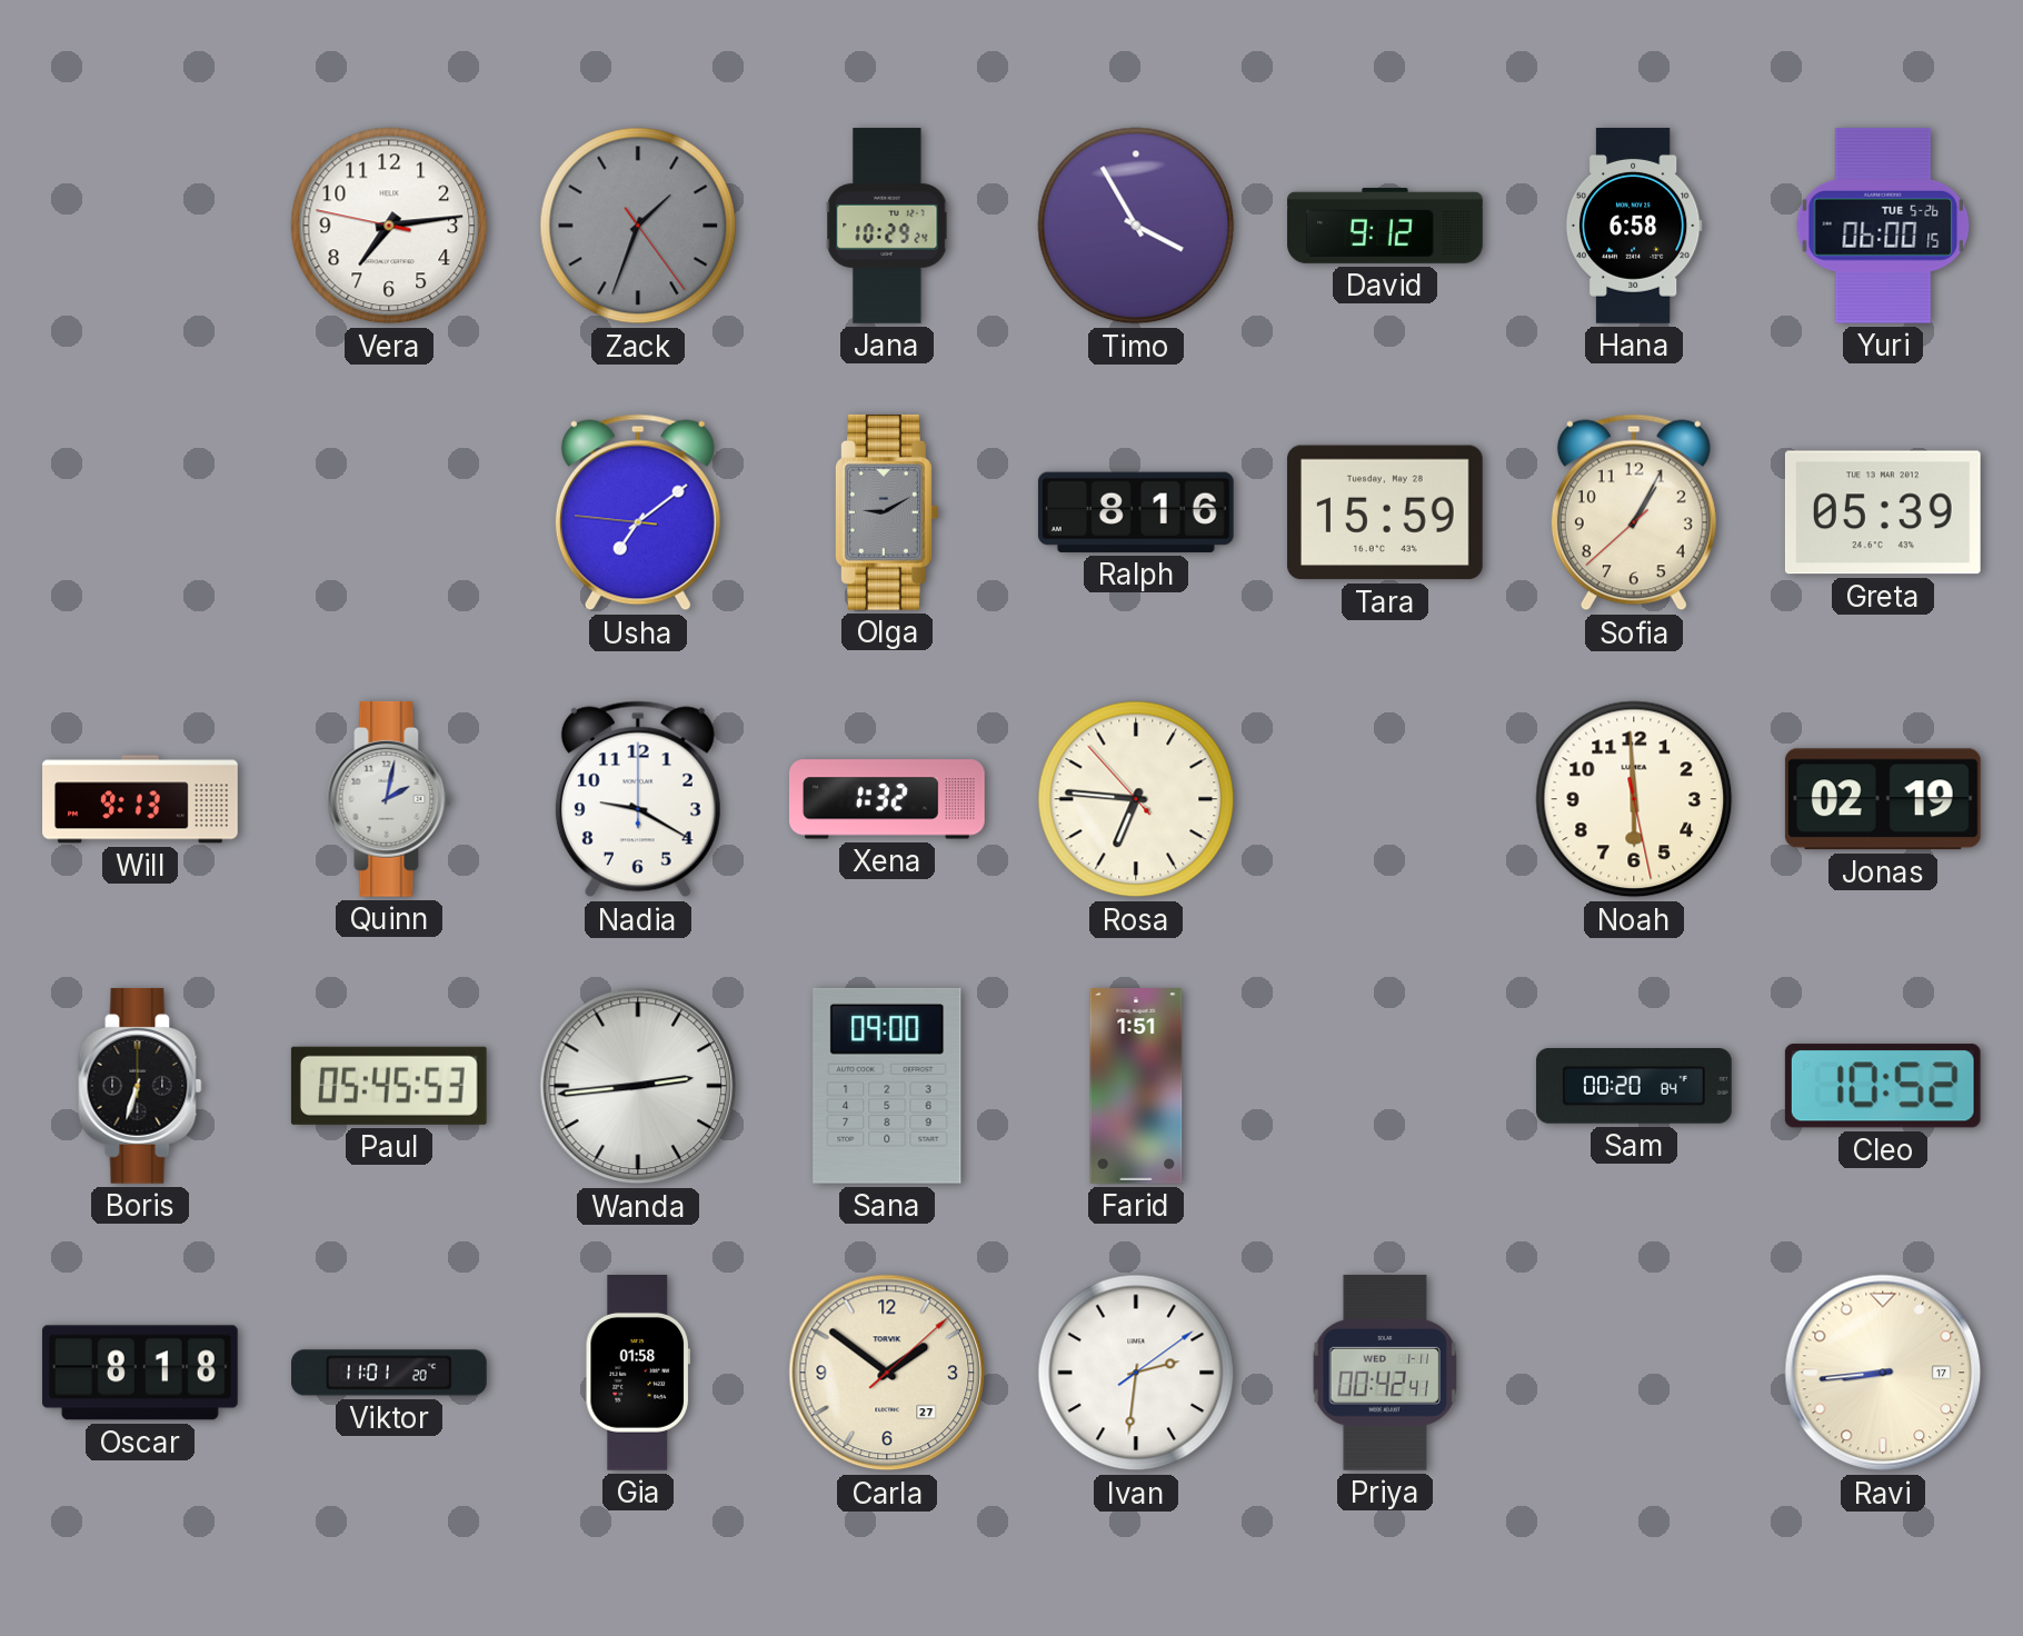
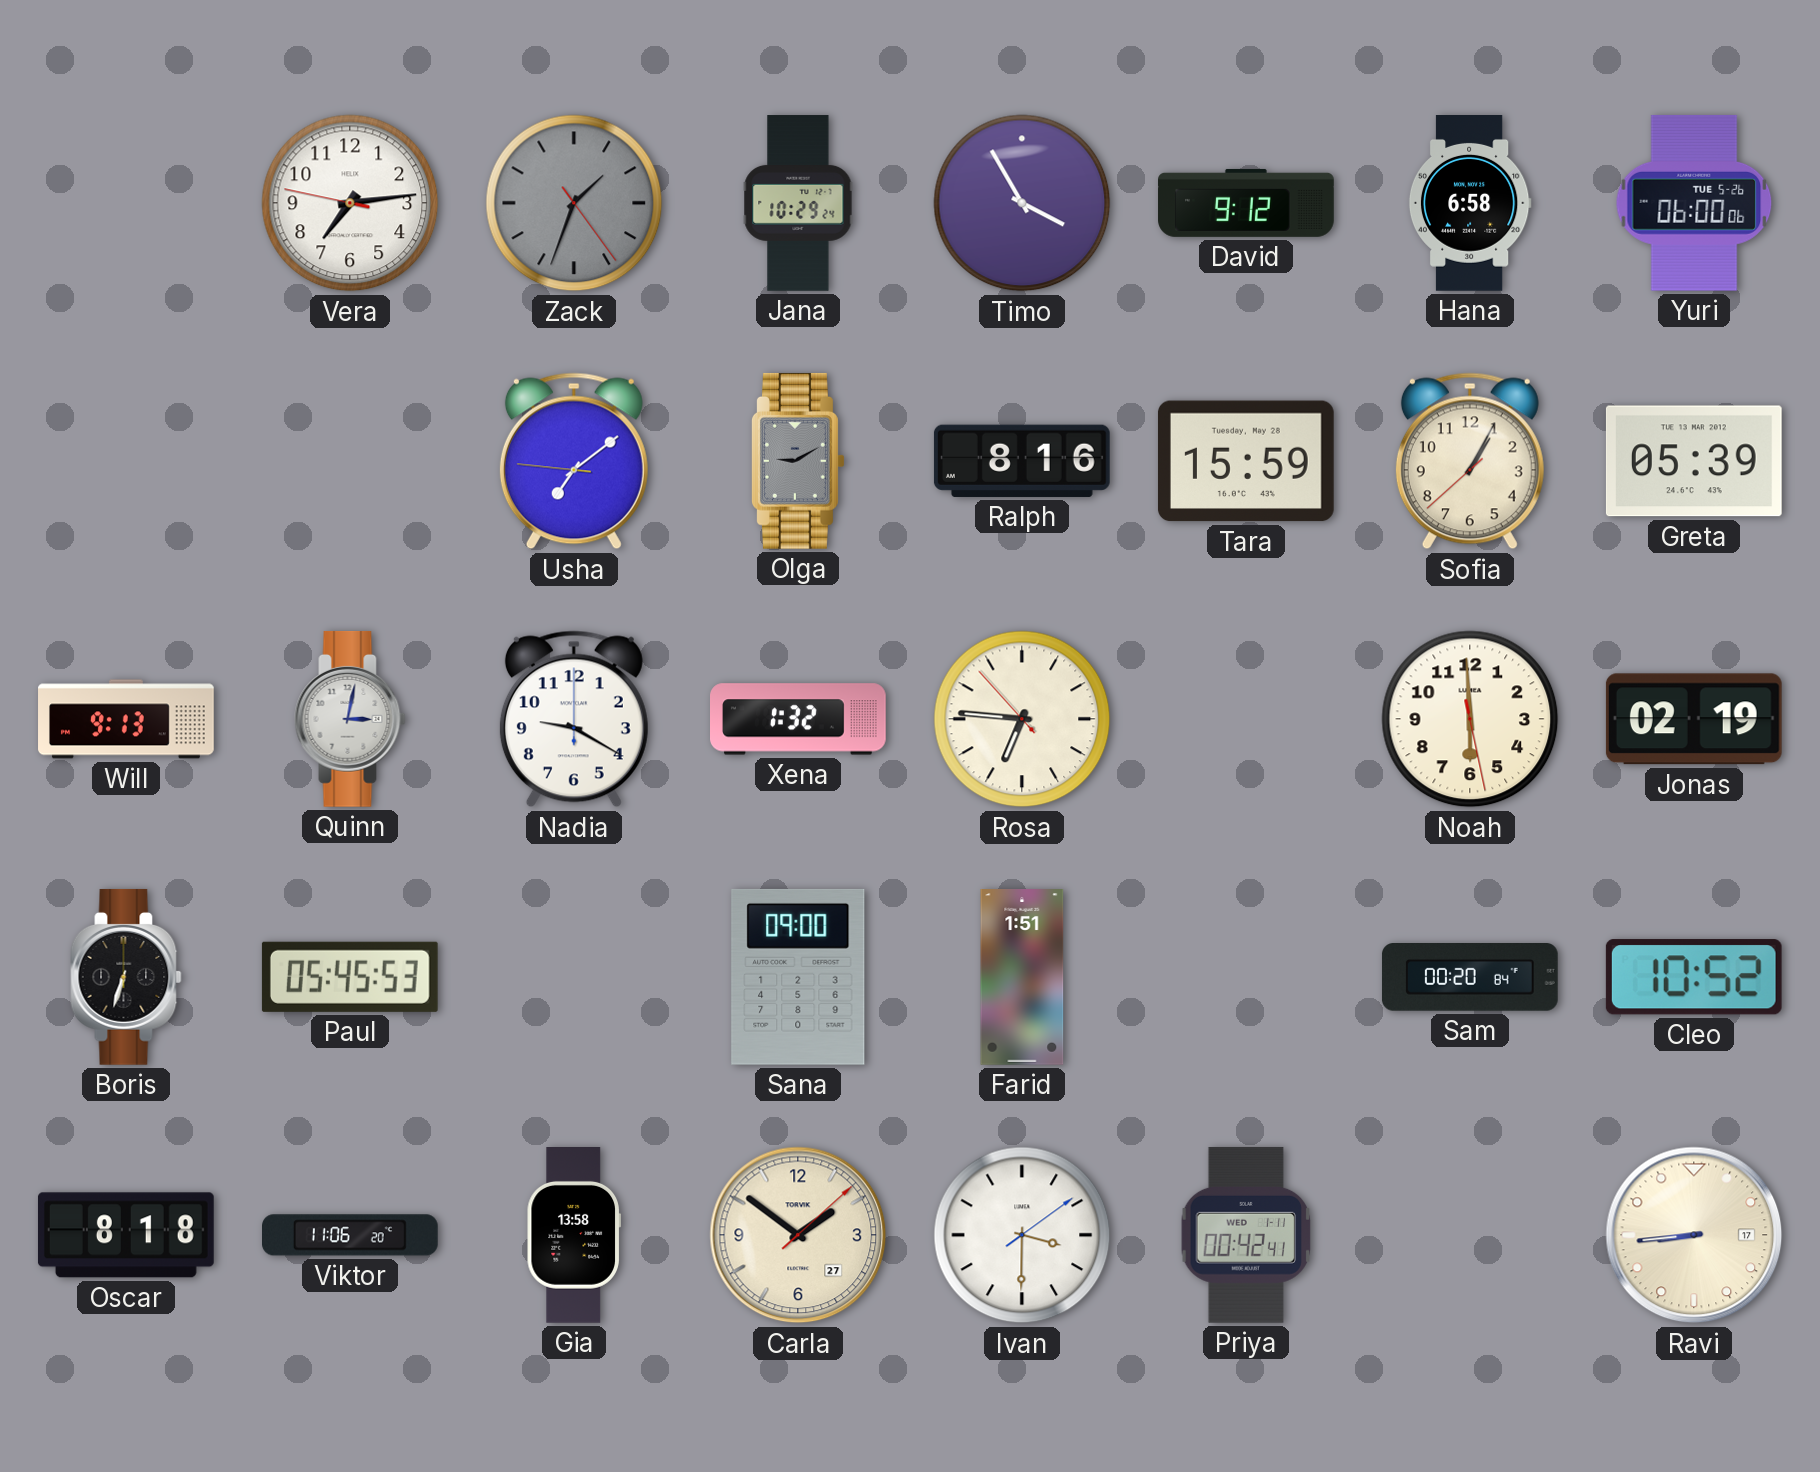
Yuri: 06:00:15 -> 06:00:06
Quinn: 2:02 -> 3:02
Wanda: 2:44 -> none
Viktor: 11:01 -> 11:06
Gia: 01:58 -> 13:58
Ivan: 2:31 -> 3:30
